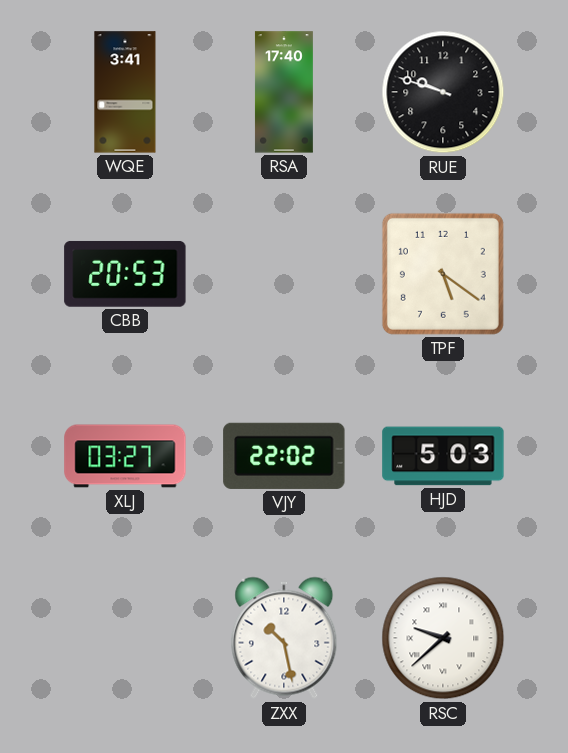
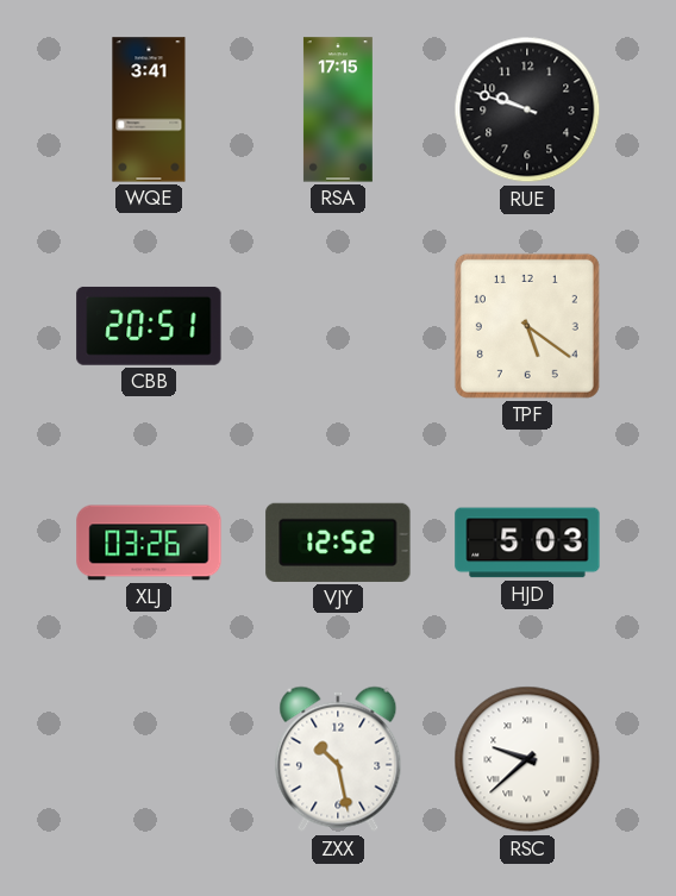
RSA: 17:40 -> 17:15
CBB: 20:53 -> 20:51
XLJ: 03:27 -> 03:26
VJY: 22:02 -> 12:52
